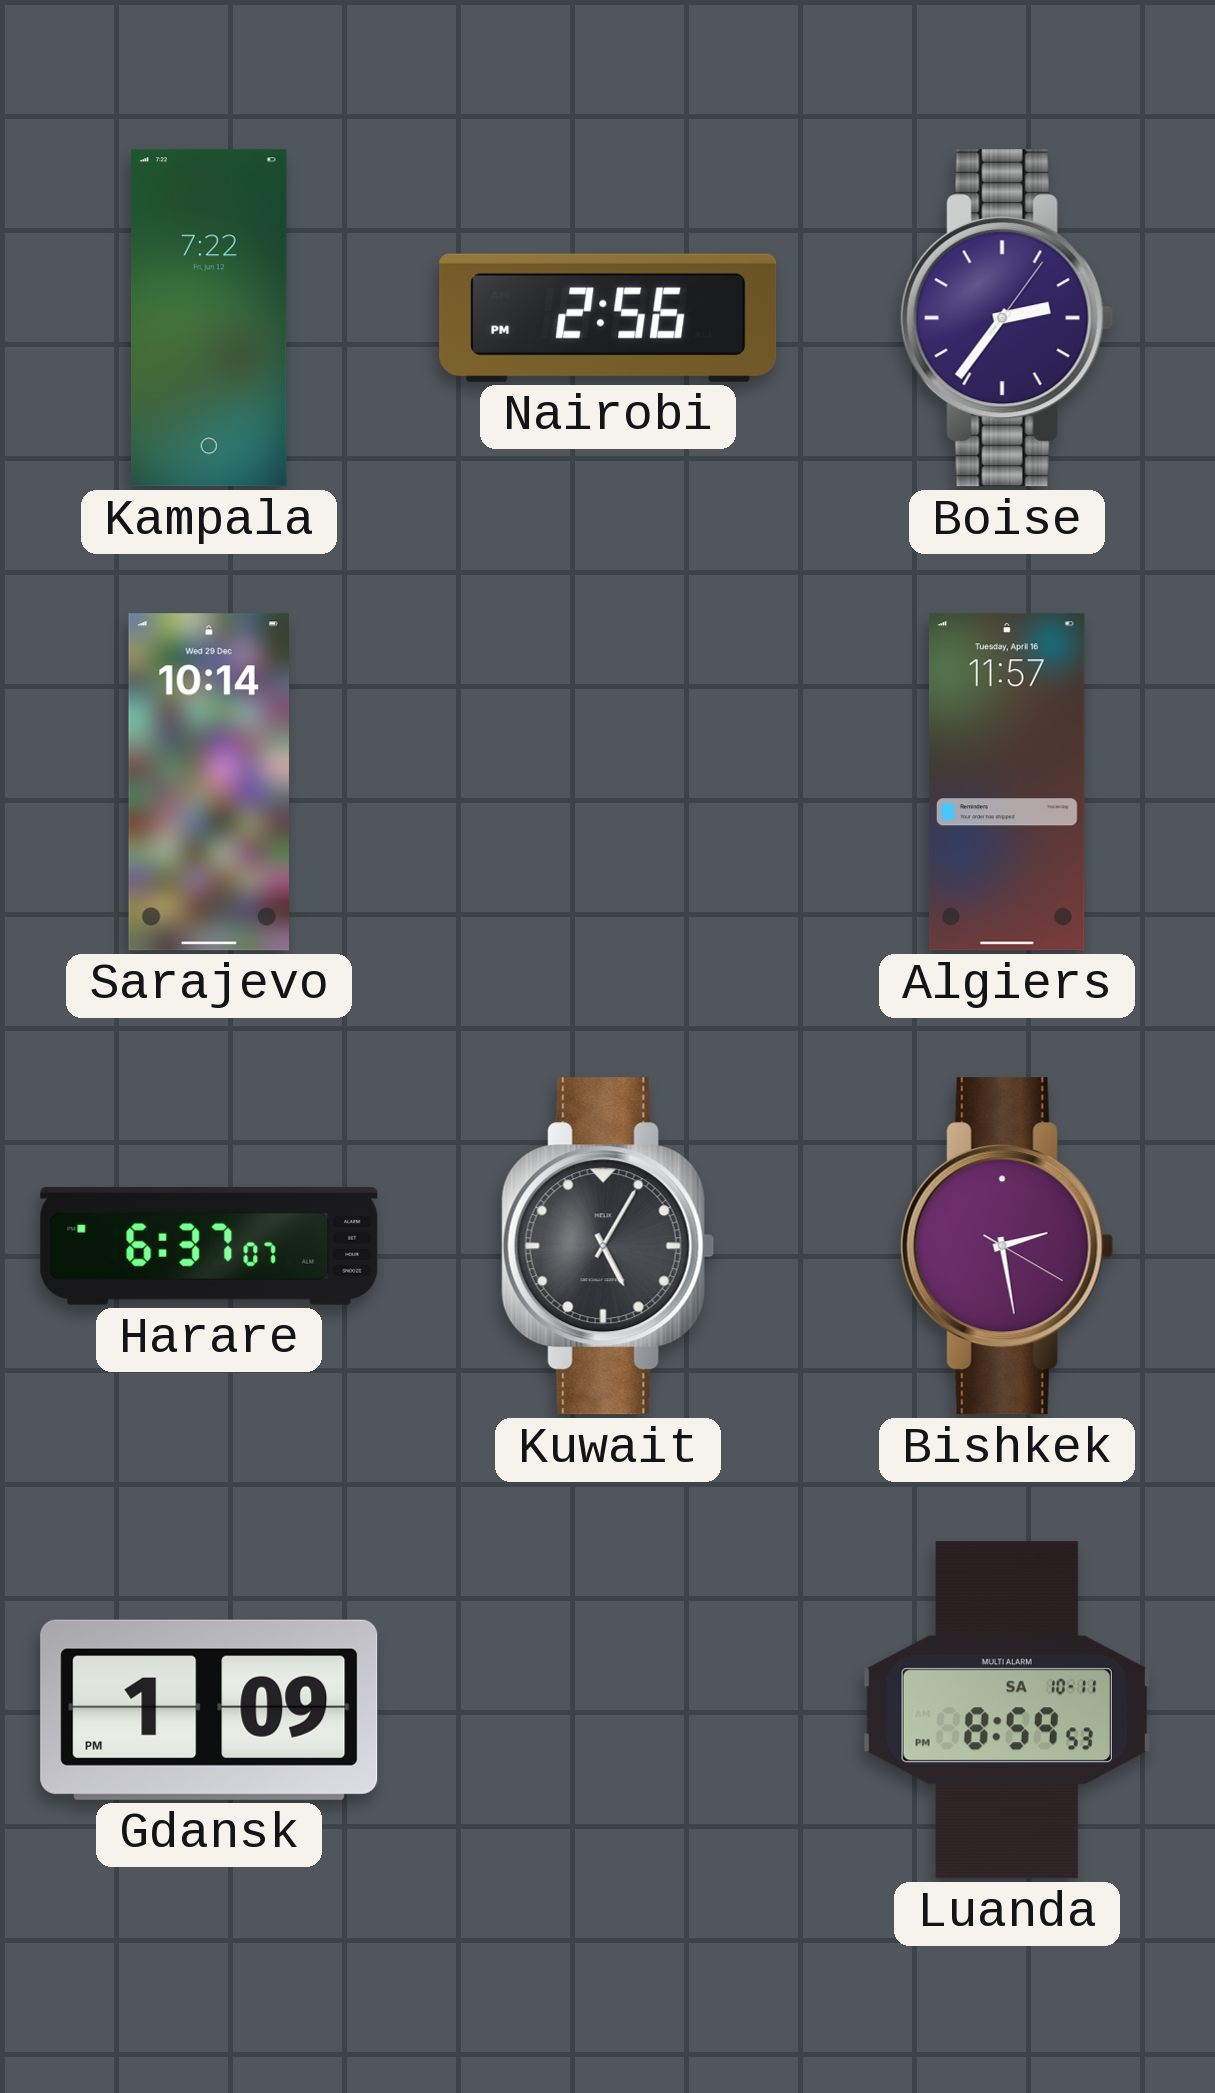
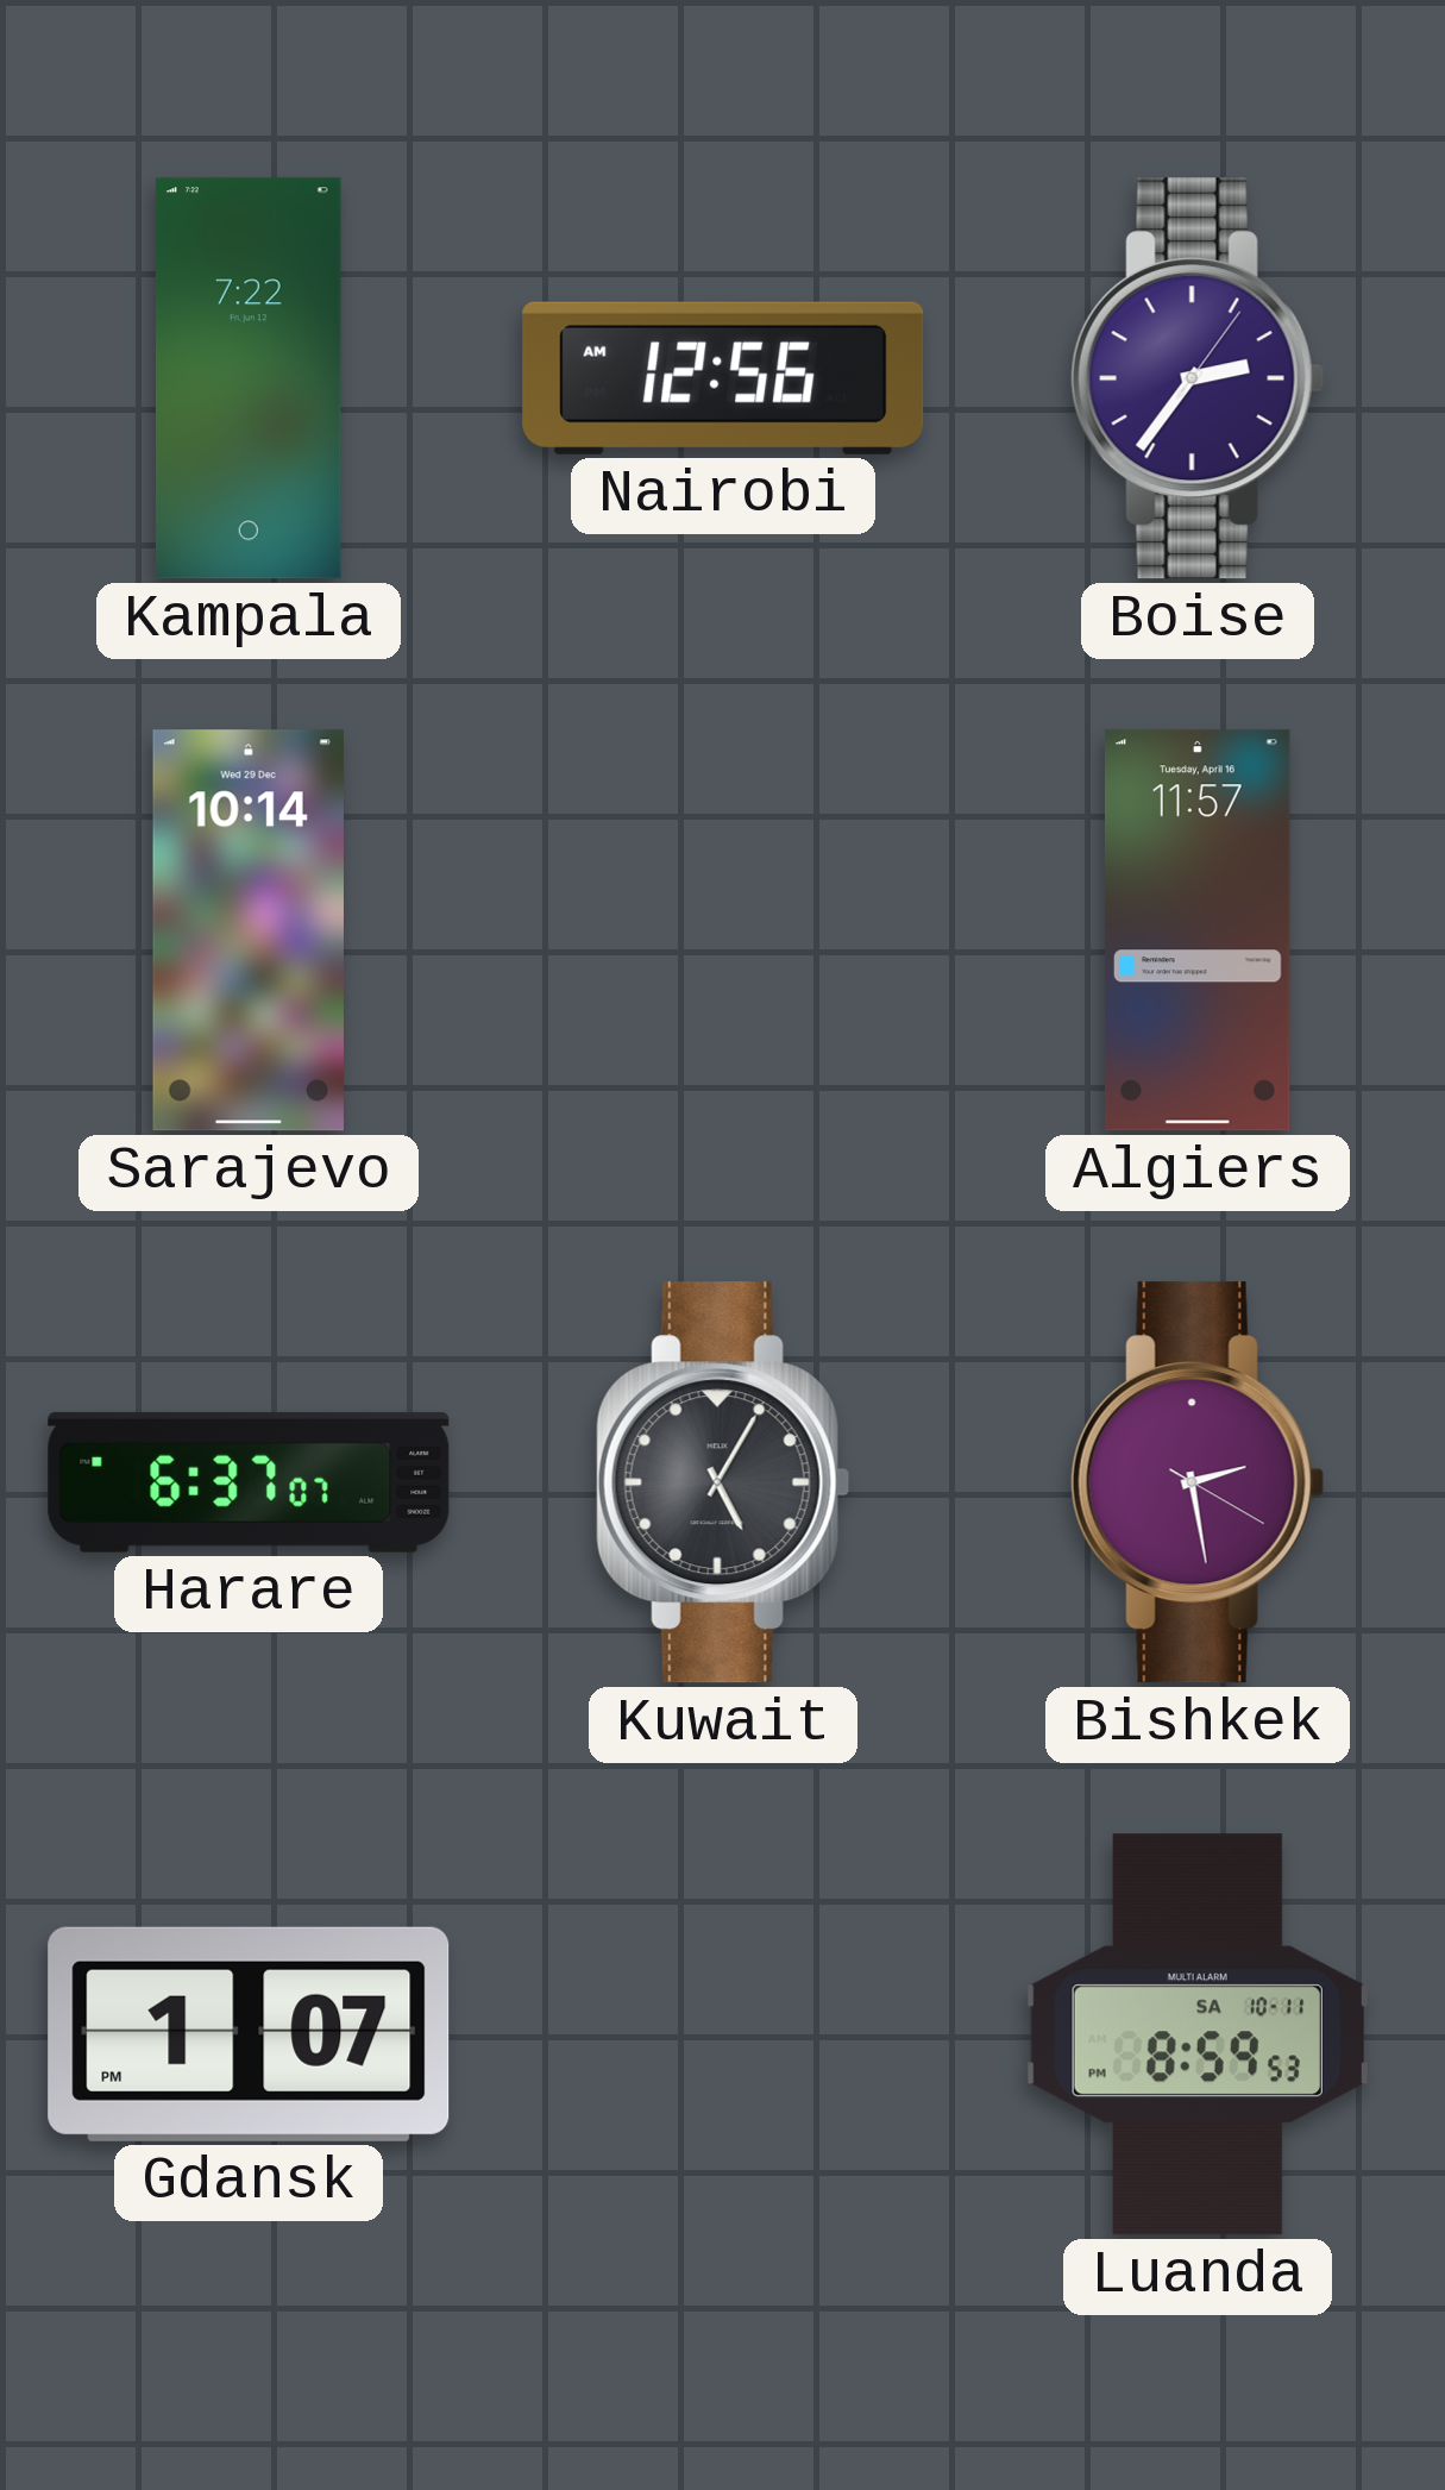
Nairobi: 2:56 -> 12:56
Gdansk: 1:09 -> 1:07
